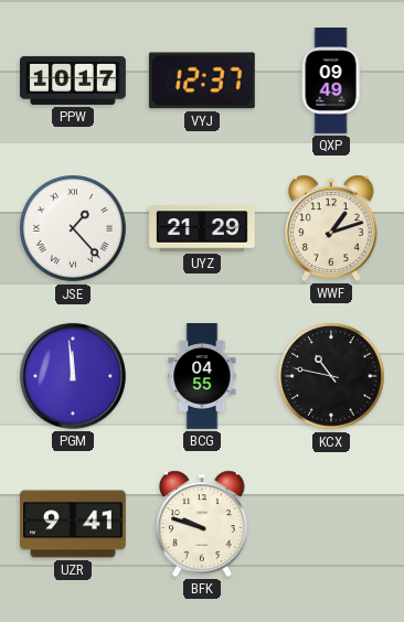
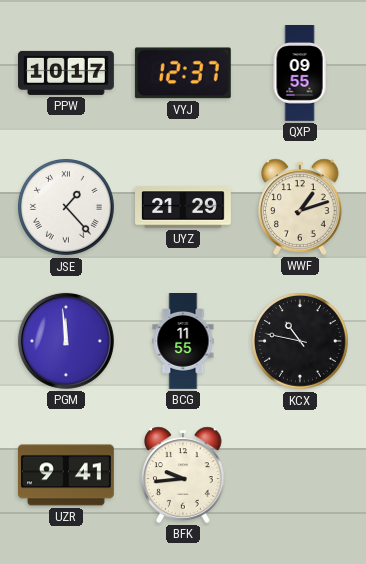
QXP: 09:49 -> 09:55
BCG: 04:55 -> 11:55
BFK: 9:48 -> 9:44
